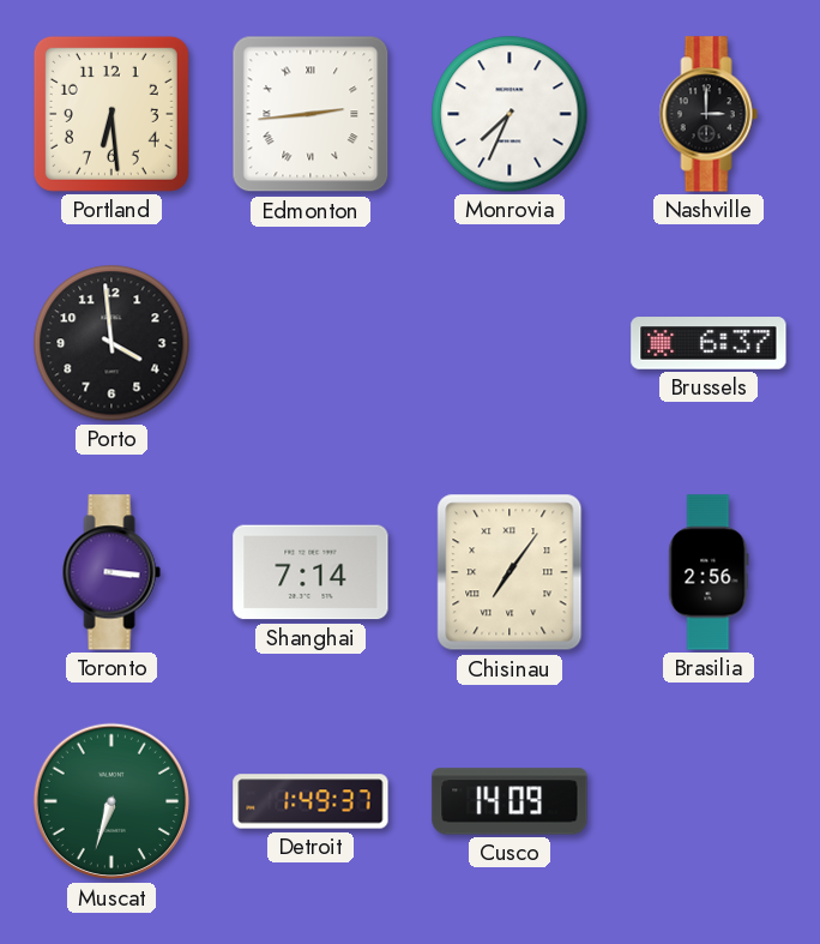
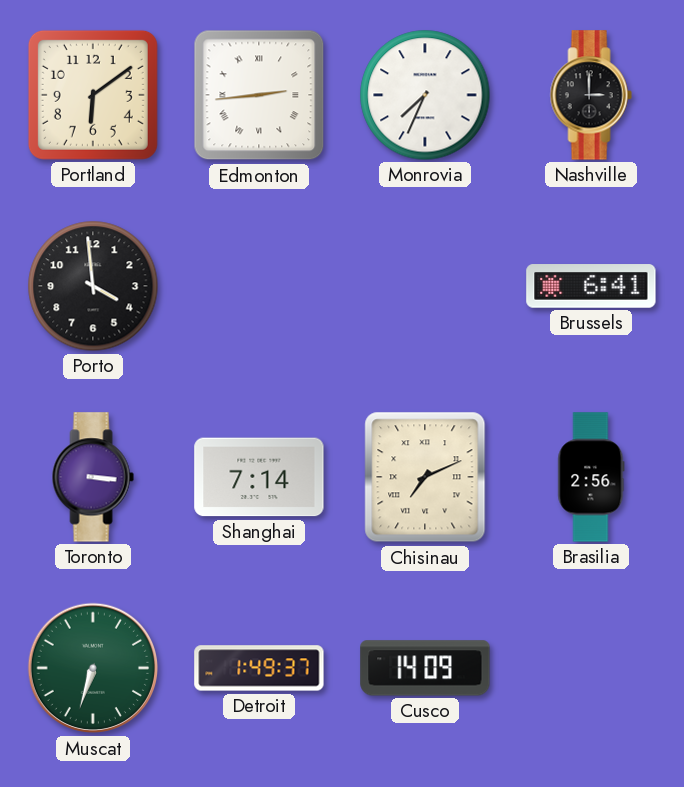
Portland: 6:29 -> 6:09
Brussels: 6:37 -> 6:41
Chisinau: 7:06 -> 7:11
